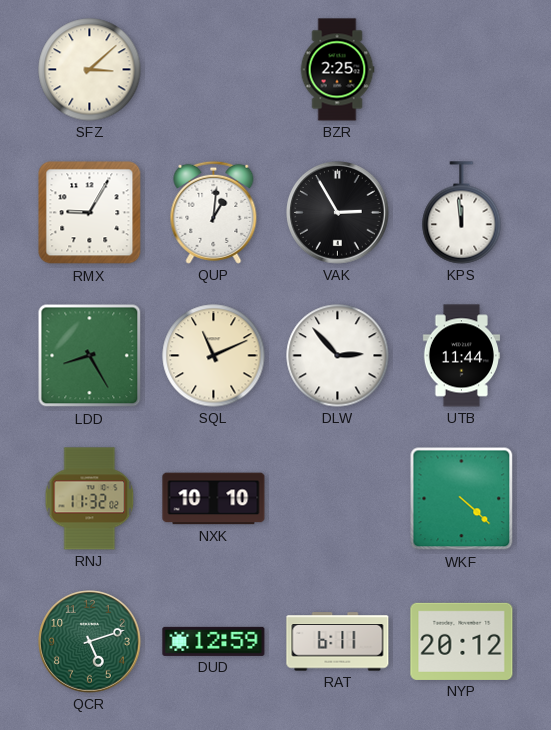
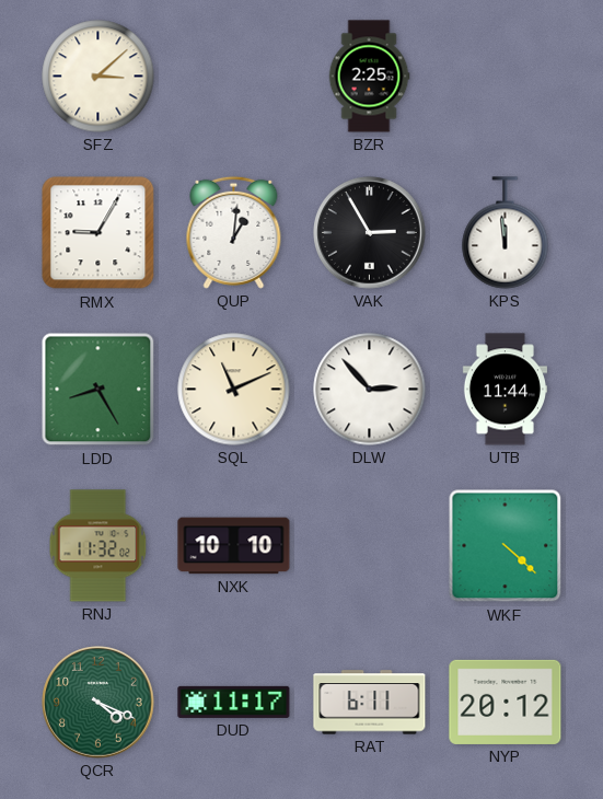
QCR: 5:12 -> 4:19
DUD: 12:59 -> 11:17
